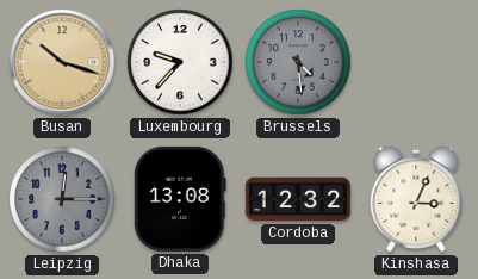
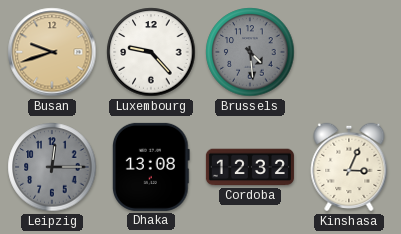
Busan: 10:18 -> 9:42
Luxembourg: 9:37 -> 9:23
